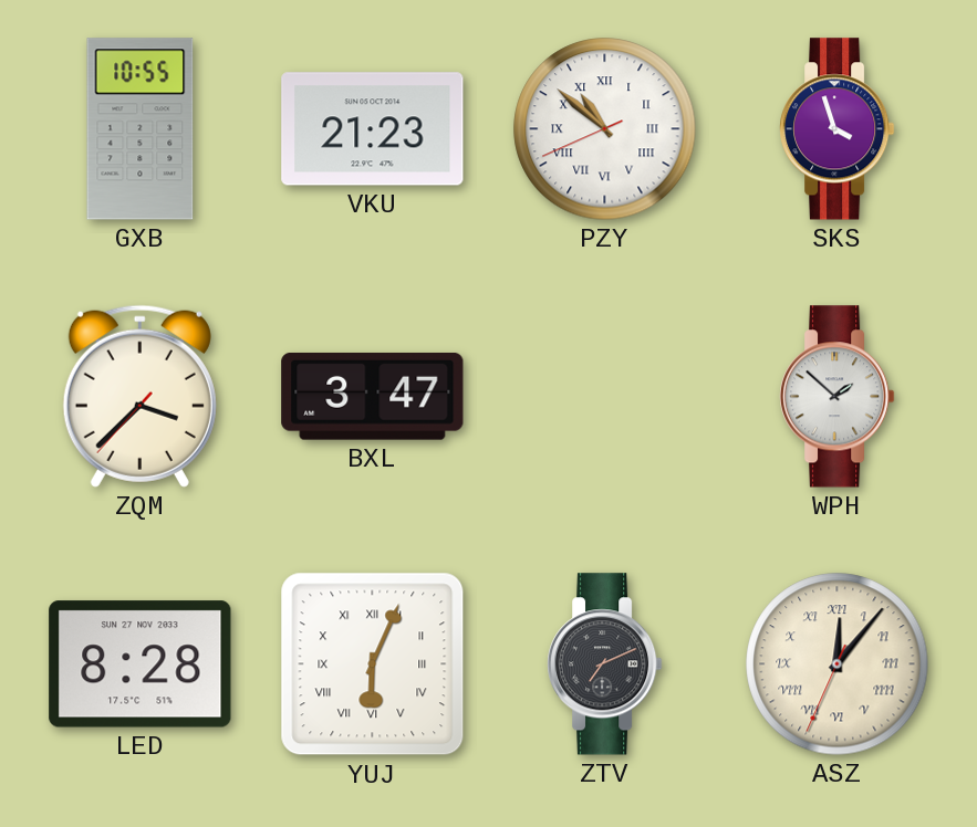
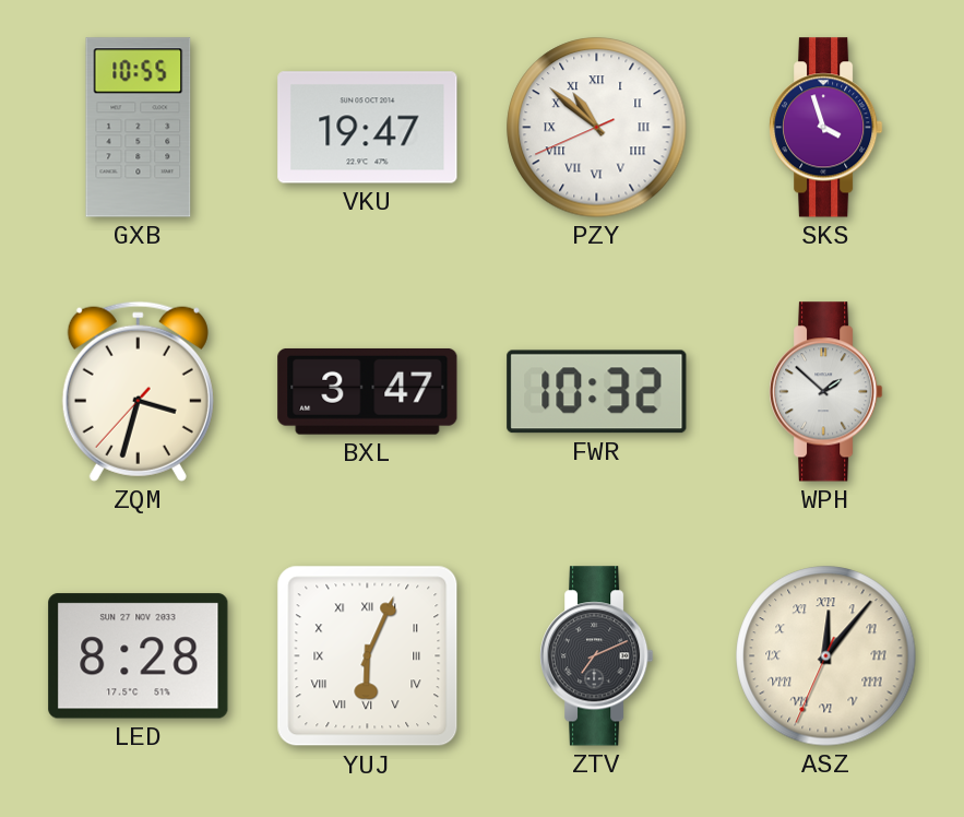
VKU: 21:23 -> 19:47
ZQM: 3:37 -> 3:32
FWR: none -> 10:32
